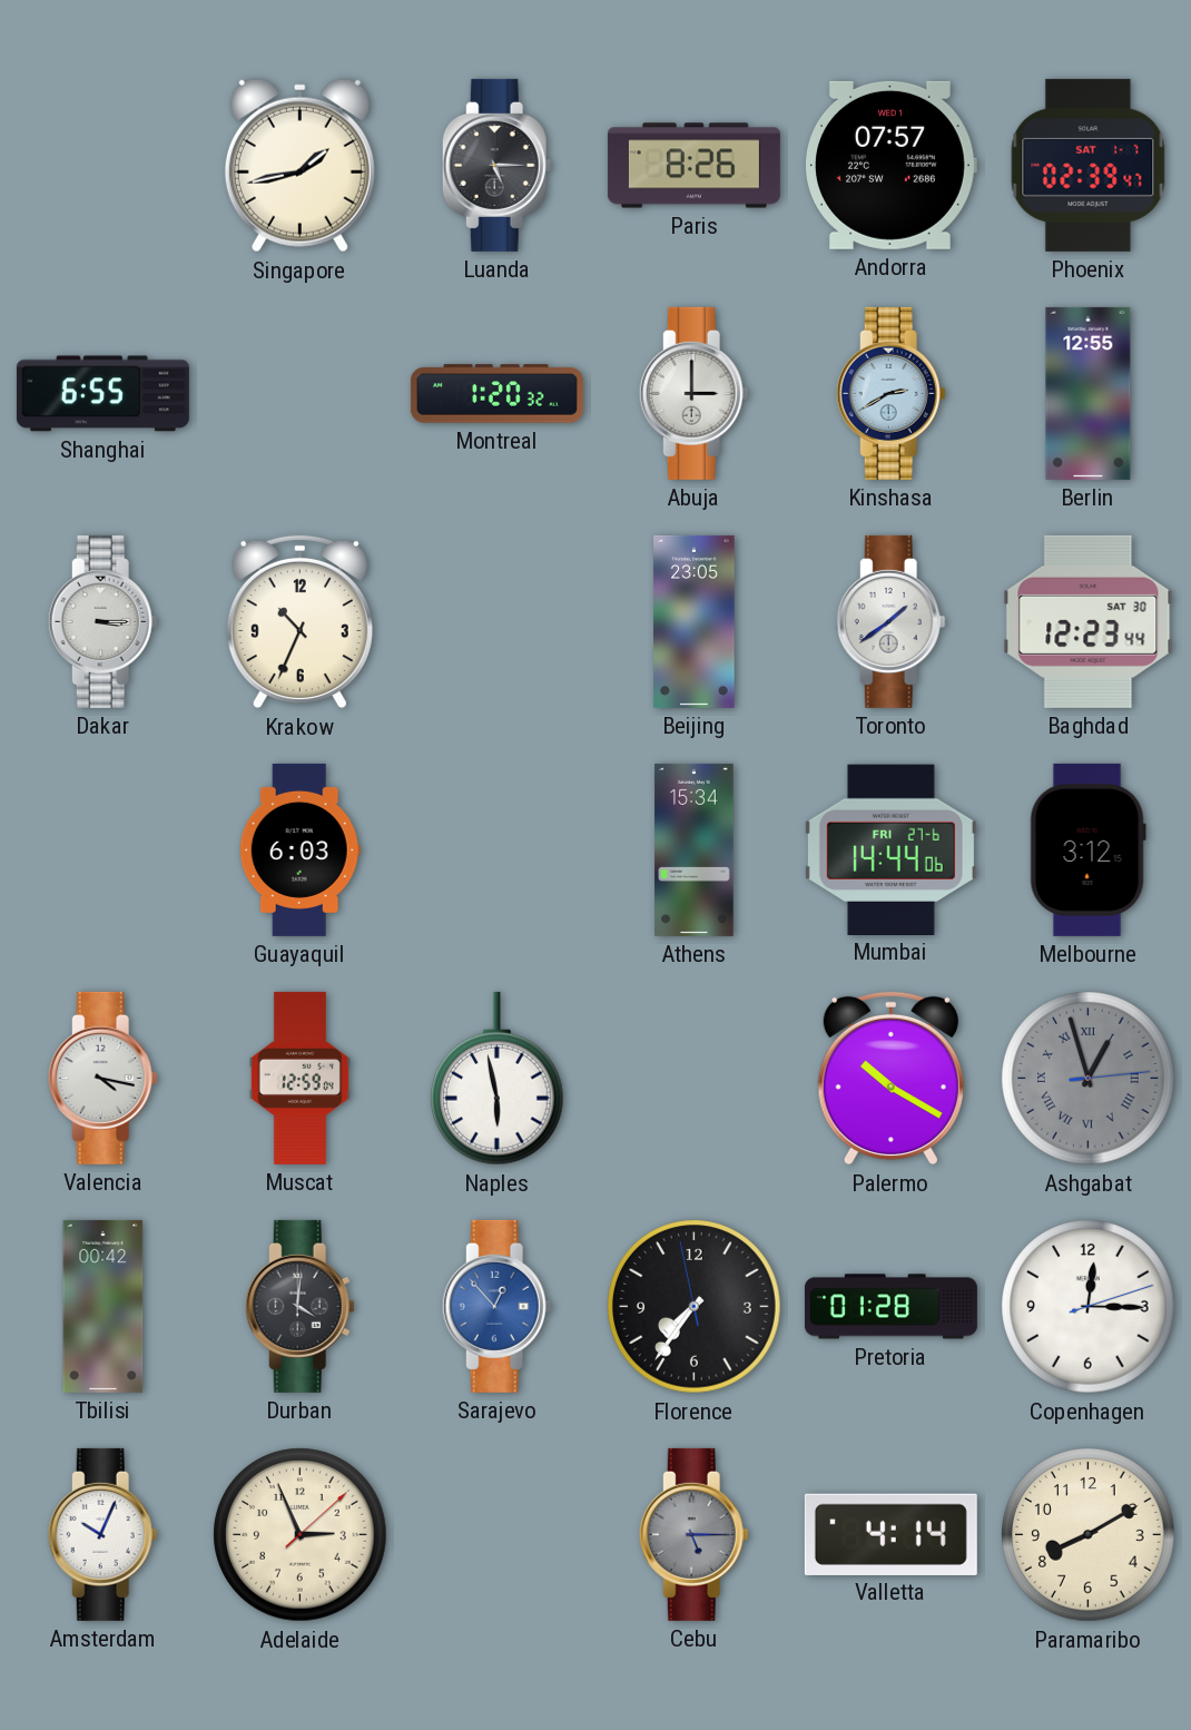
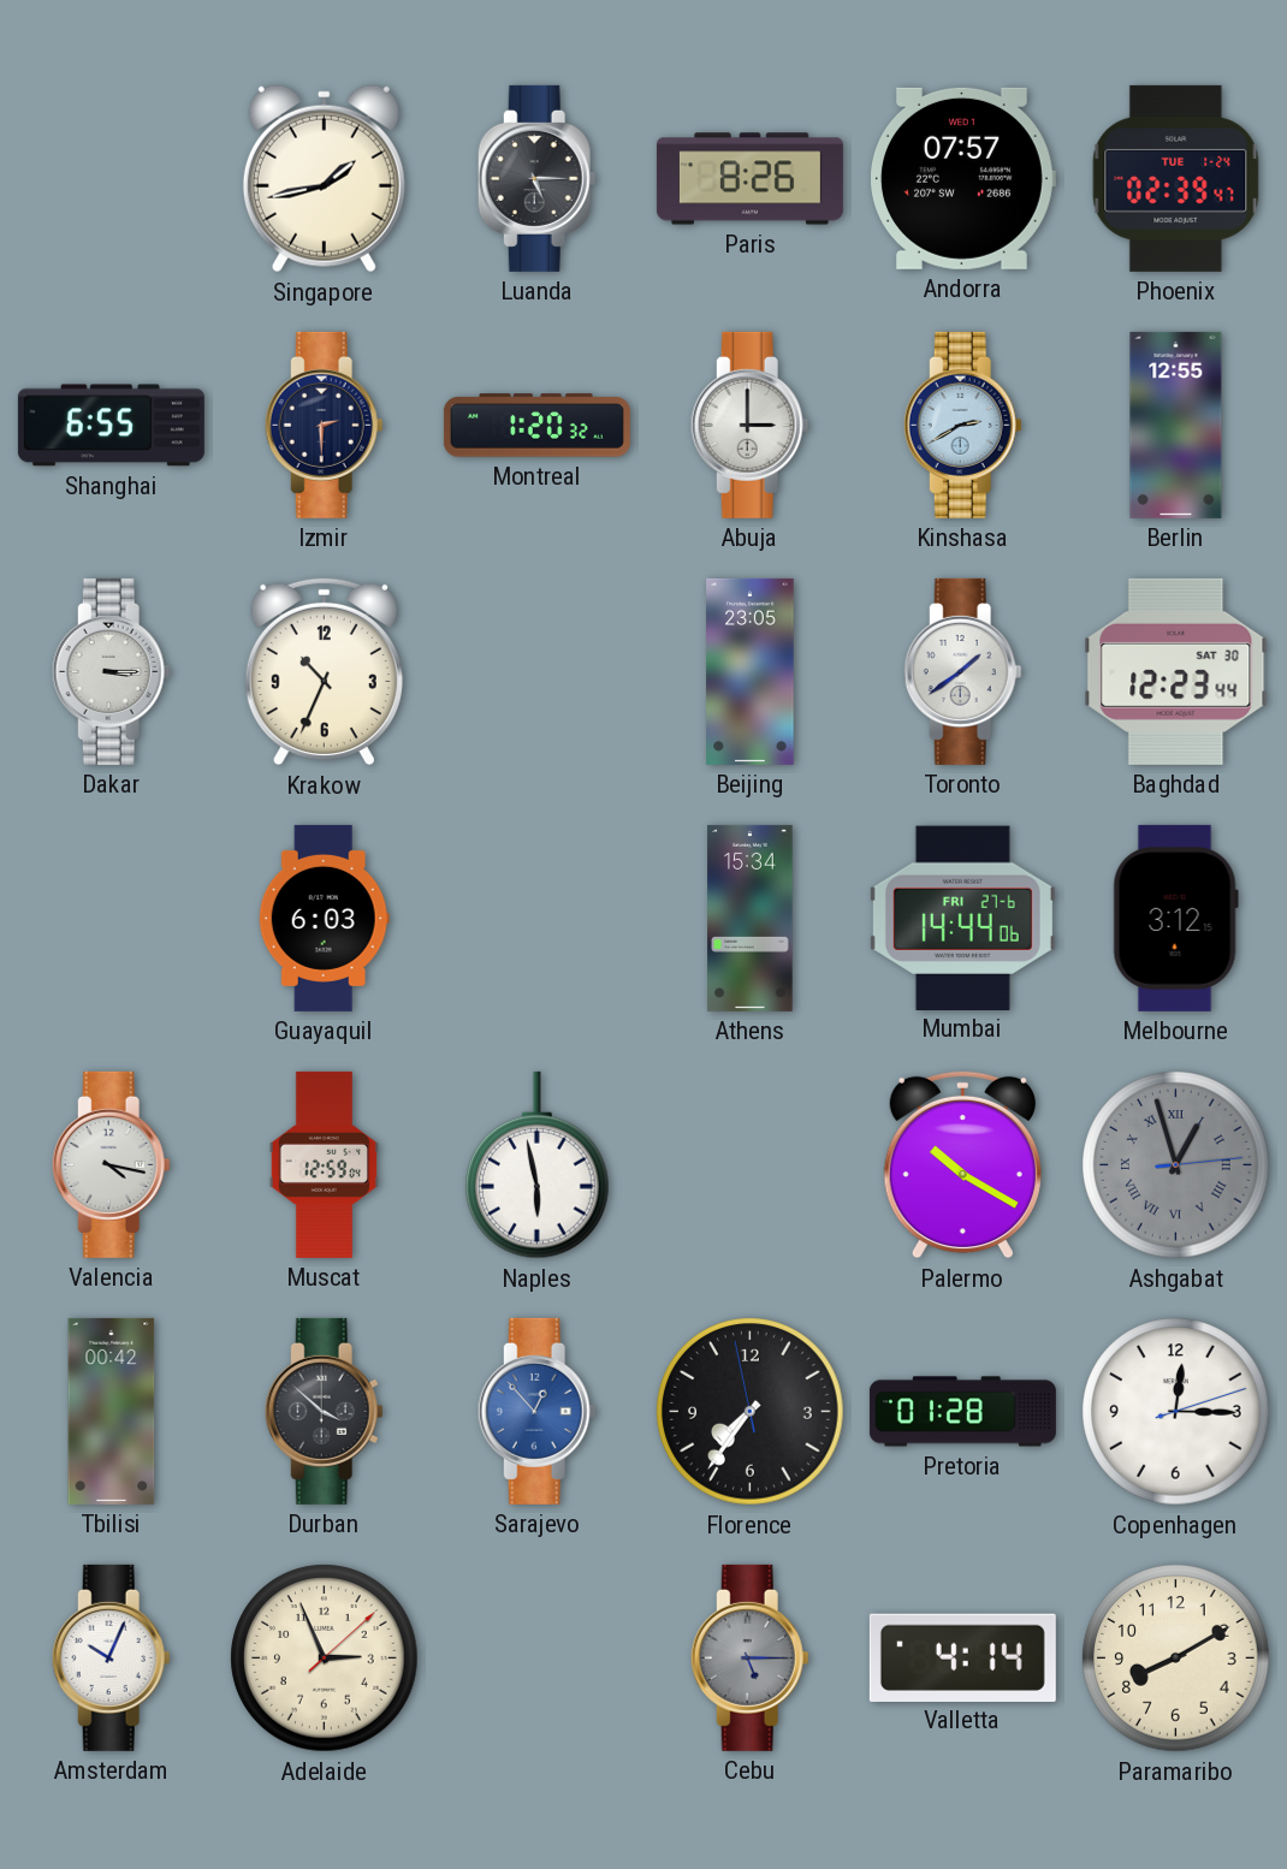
Phoenix date: SAT 1-7 -> TUE 1-24
Izmir: none -> 2:30
Durban: 4:01 -> 3:52
